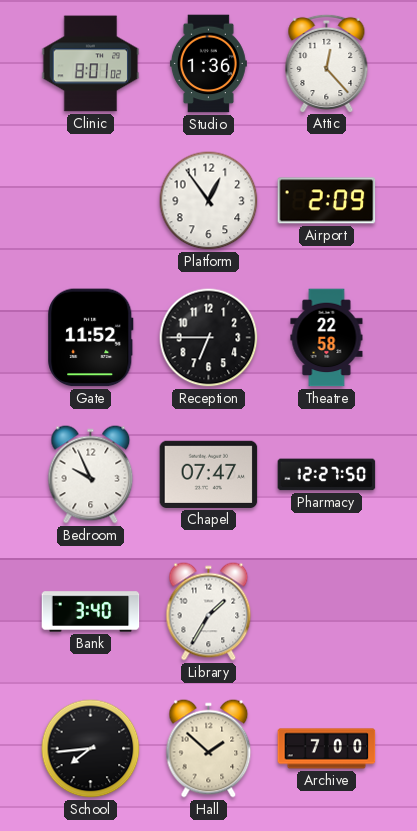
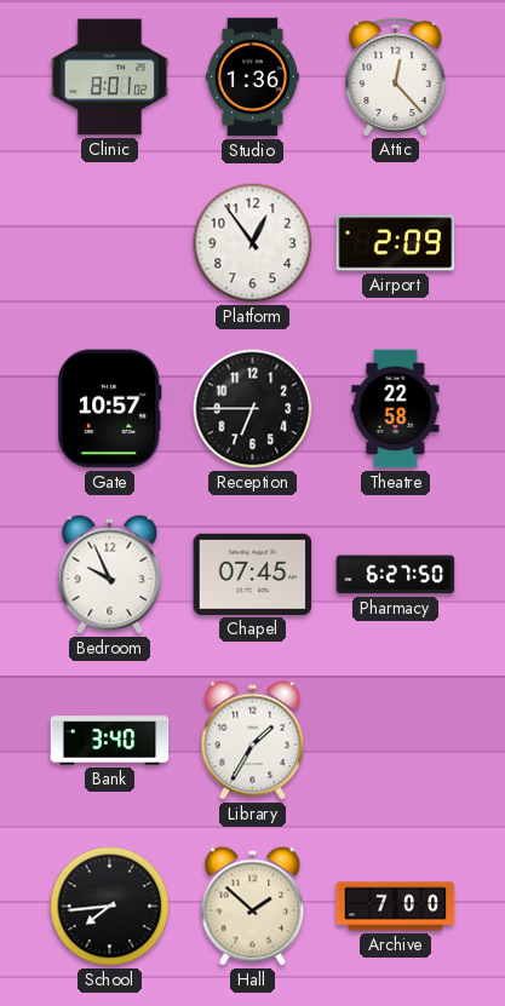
Gate: 11:52 -> 10:57
Chapel: 07:47 -> 07:45
Pharmacy: 12:27 -> 6:27
